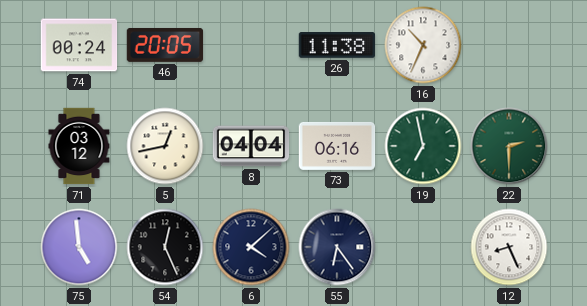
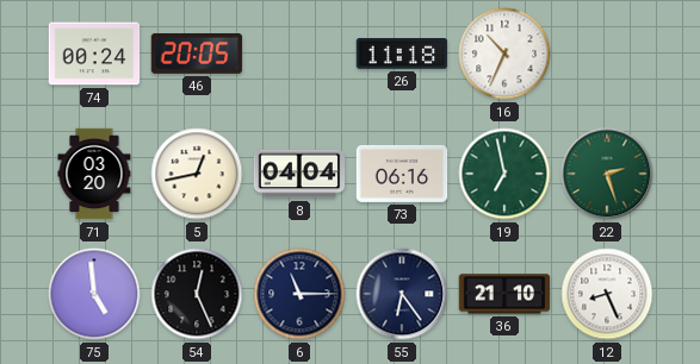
26: 11:38 -> 11:18
71: 03:12 -> 03:20
22: 2:30 -> 2:27
6: 4:08 -> 11:15
36: none -> 21:10
